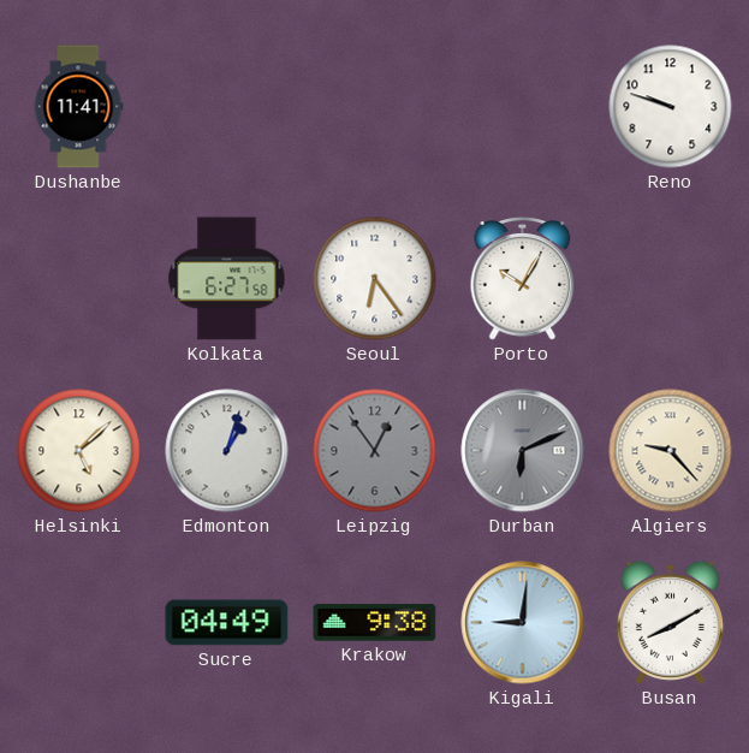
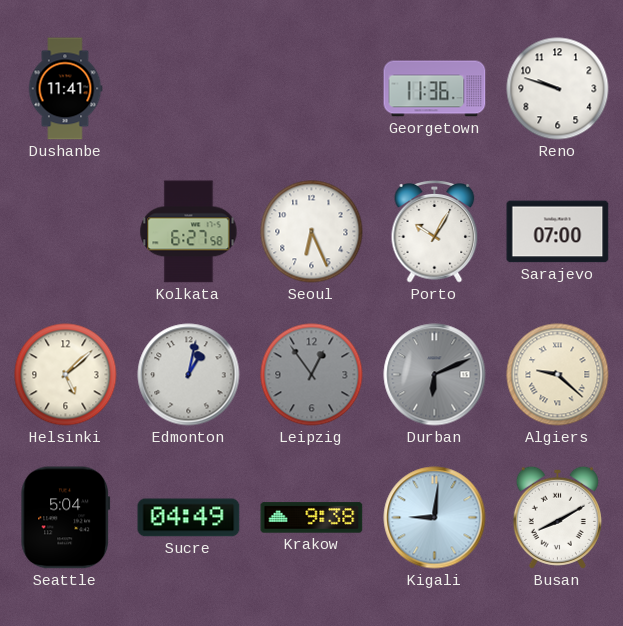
Georgetown: none -> 11:36
Seoul: 6:24 -> 6:26
Sarajevo: none -> 07:00
Edmonton: 1:03 -> 1:02
Algiers: 9:23 -> 9:22
Seattle: none -> 5:04
